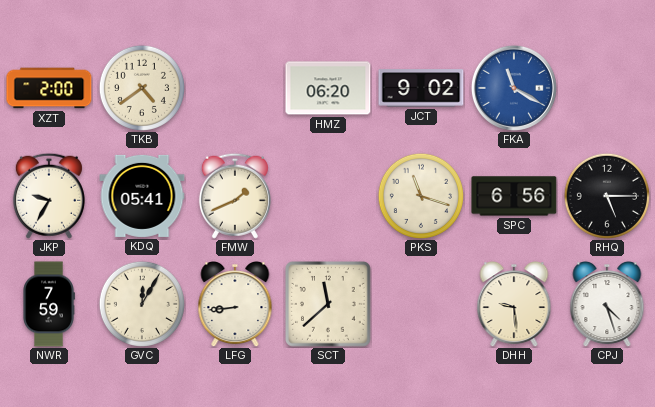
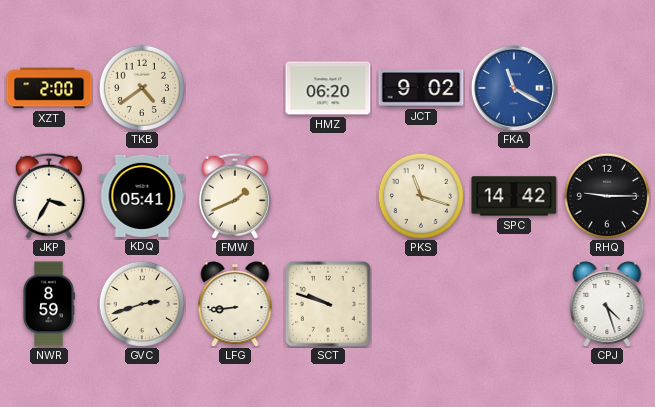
JKP: 9:35 -> 3:35
SPC: 6:56 -> 14:42
RHQ: 5:15 -> 9:15
NWR: 7:59 -> 8:59
GVC: 12:05 -> 2:42
SCT: 11:38 -> 9:48
DHH: 9:29 -> none
